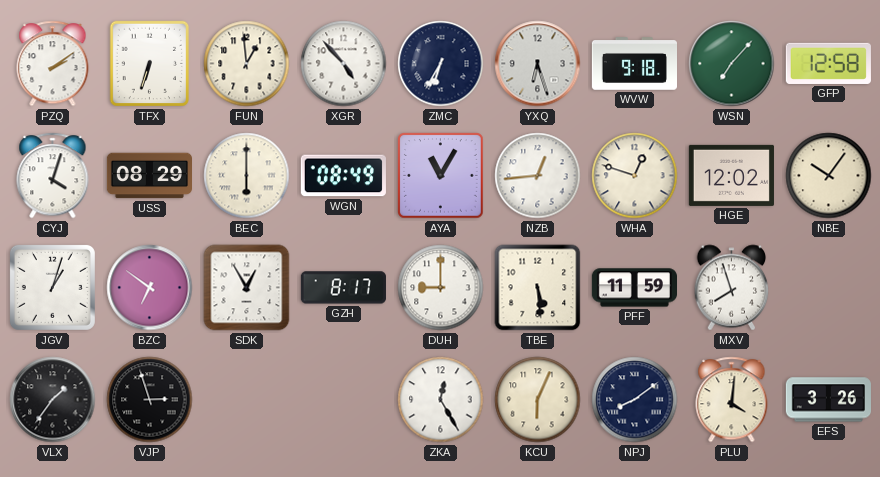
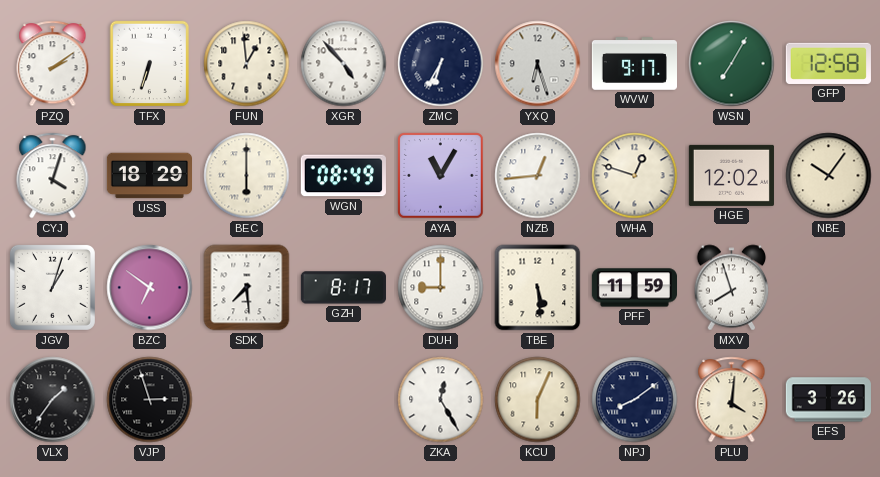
WVW: 9:18 -> 9:17
WSN: 7:07 -> 7:05
USS: 08:29 -> 18:29
SDK: 12:55 -> 7:29
